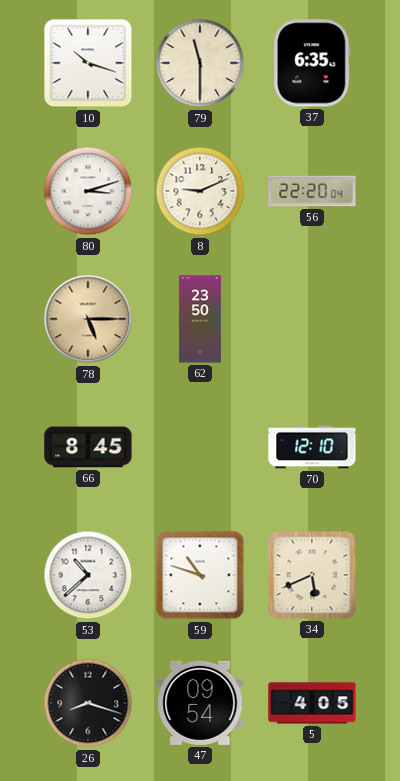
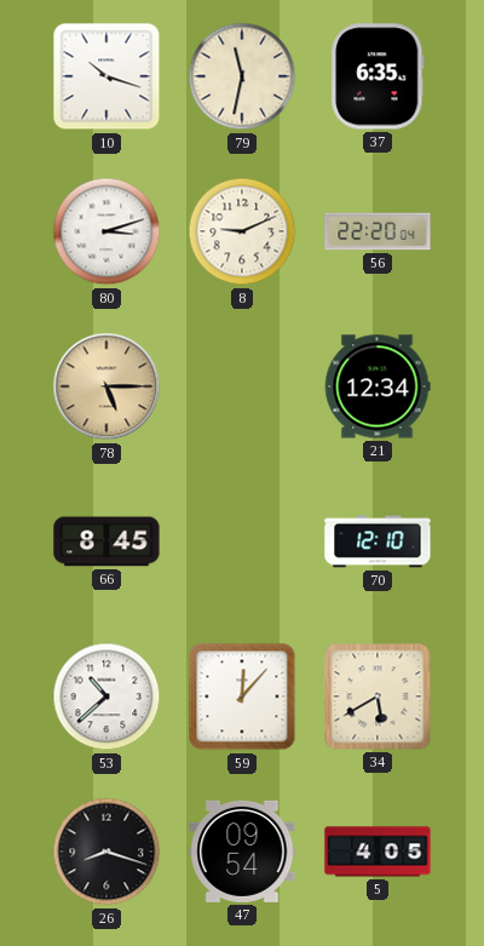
79: 11:30 -> 11:32
62: 23:50 -> none
21: none -> 12:34
59: 10:48 -> 12:07
34: 5:41 -> 5:40
